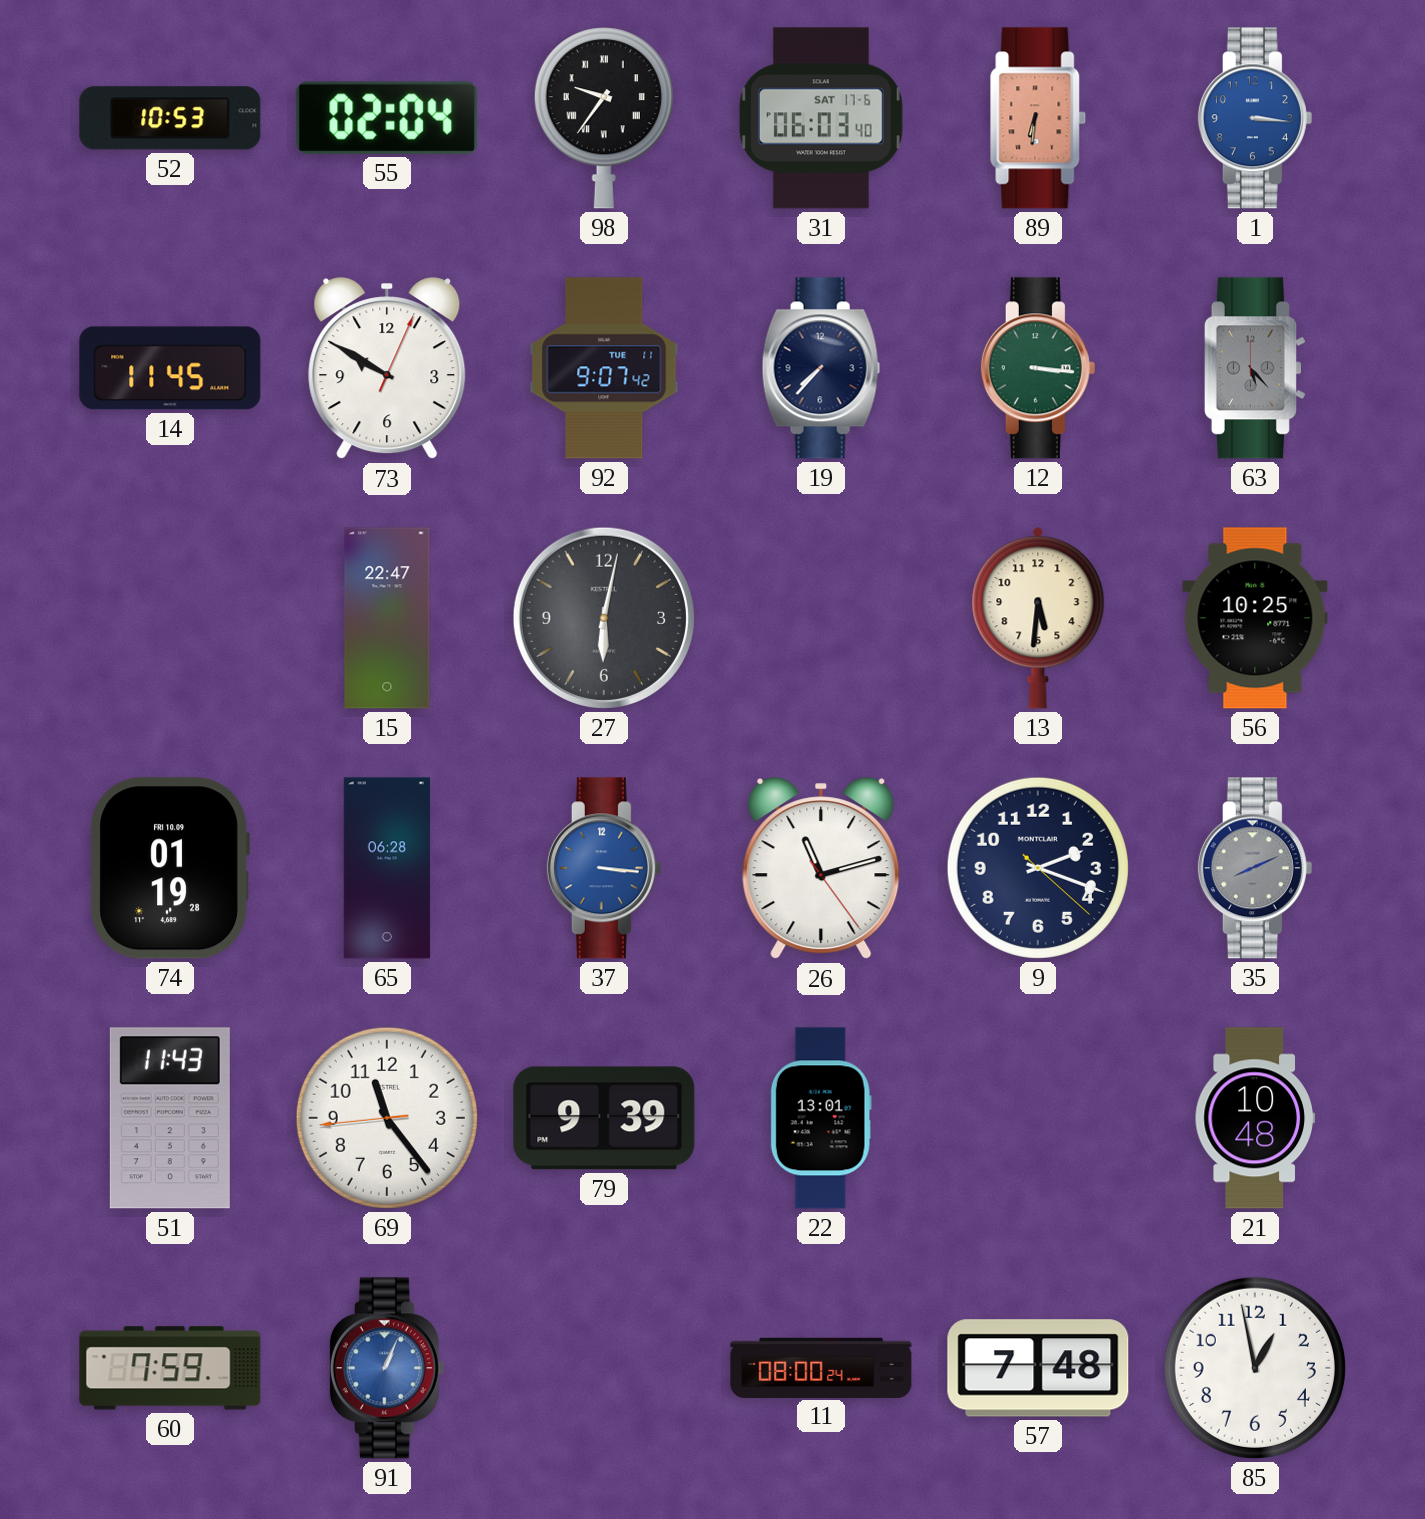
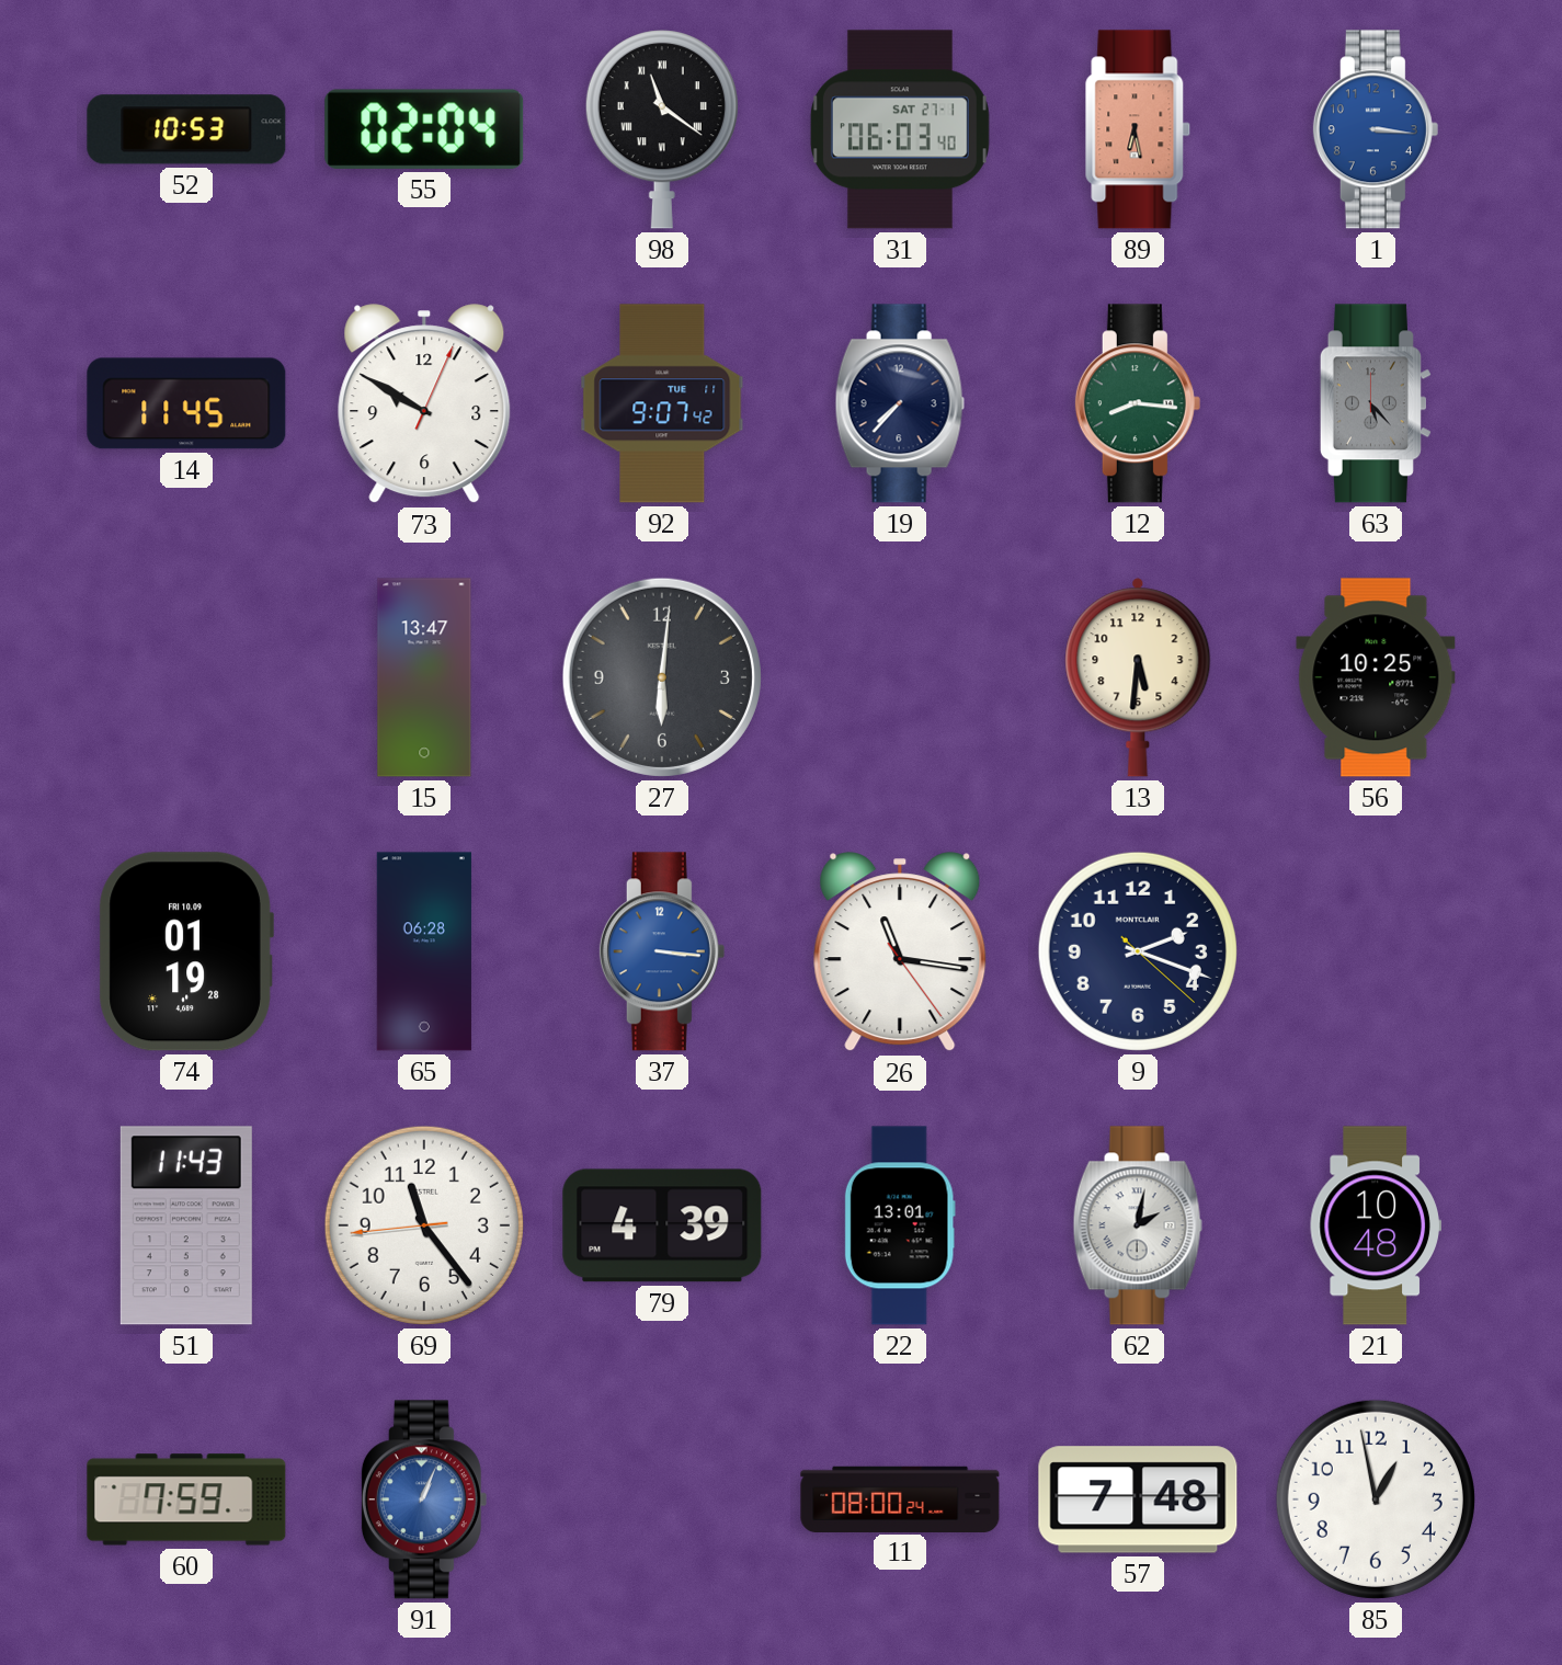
98: 9:36 -> 11:21
31 date: SAT 17-6 -> SAT 27-1
89: 6:31 -> 6:28
12: 3:16 -> 8:16
15: 22:47 -> 13:47
27: 6:02 -> 6:01
26: 11:12 -> 11:16
35: 8:11 -> none
79: 9:39 -> 4:39
62: none -> 2:02
